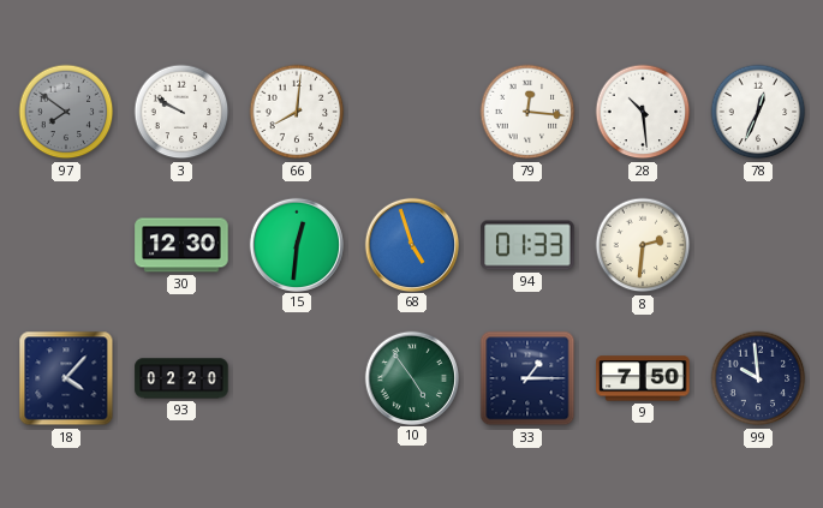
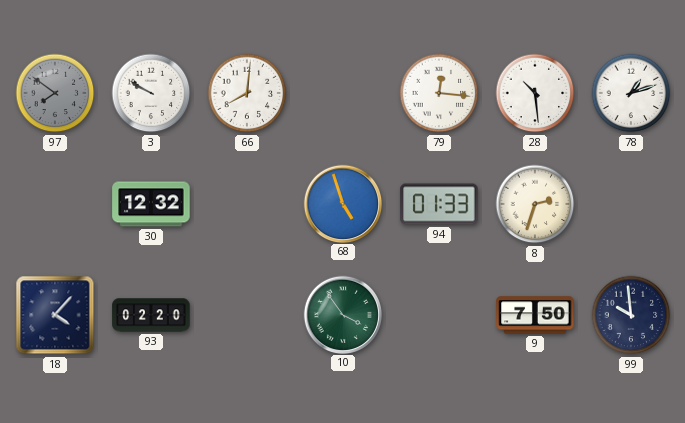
78: 12:34 -> 1:12
30: 12:30 -> 12:32
15: 12:31 -> none
8: 2:31 -> 2:33
10: 4:54 -> 3:54
33: 1:15 -> none
